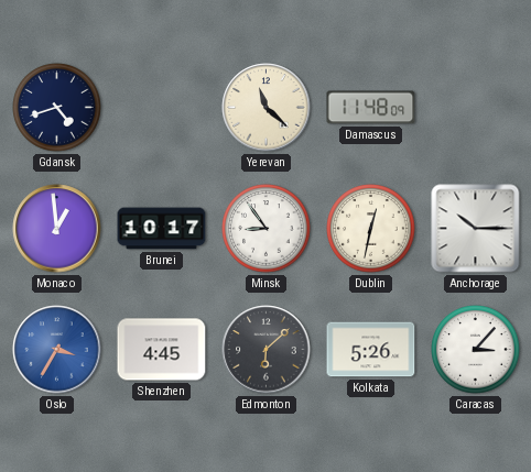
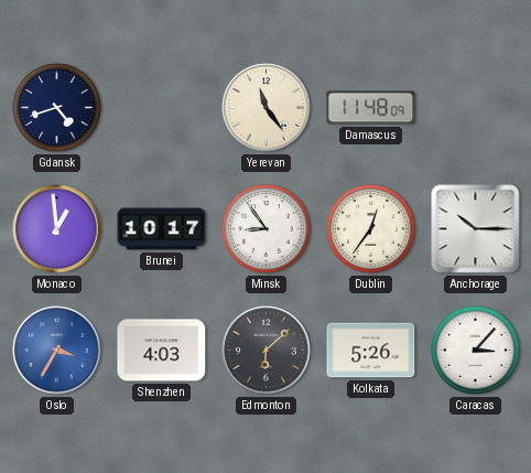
Yerevan: 11:22 -> 11:24
Dublin: 12:32 -> 12:36
Shenzhen: 4:45 -> 4:03
